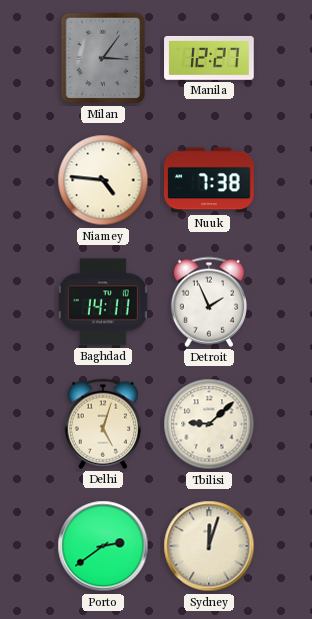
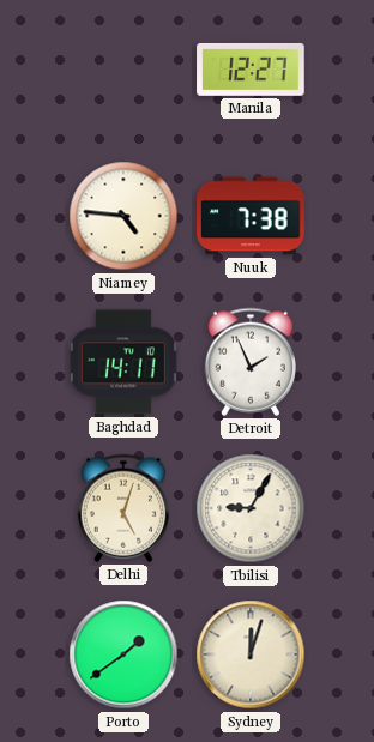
Milan: 3:06 -> none
Tbilisi: 9:08 -> 9:05
Porto: 2:39 -> 1:39
